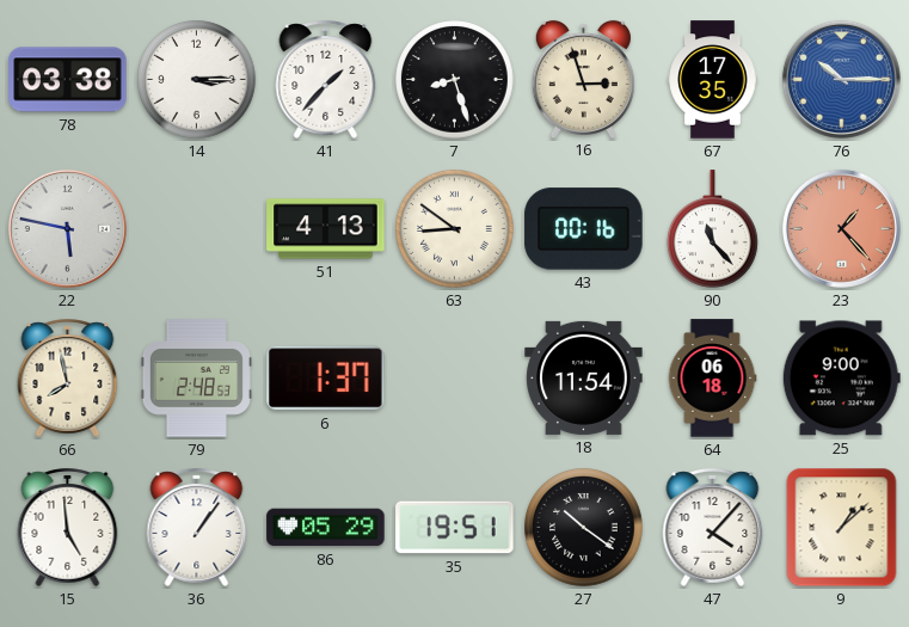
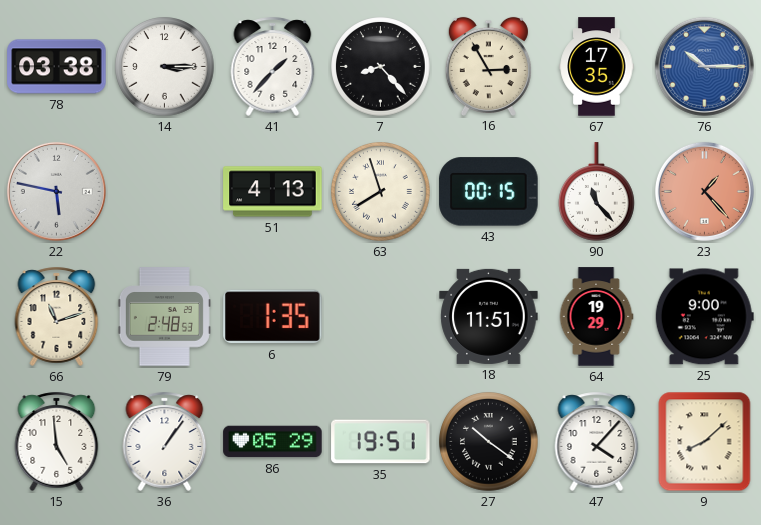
7: 8:27 -> 8:23
16: 2:57 -> 2:55
63: 8:51 -> 7:57
43: 00:16 -> 00:15
66: 7:58 -> 11:12
6: 1:37 -> 1:35
18: 11:54 -> 11:51
64: 06:18 -> 19:29
9: 1:08 -> 8:08
